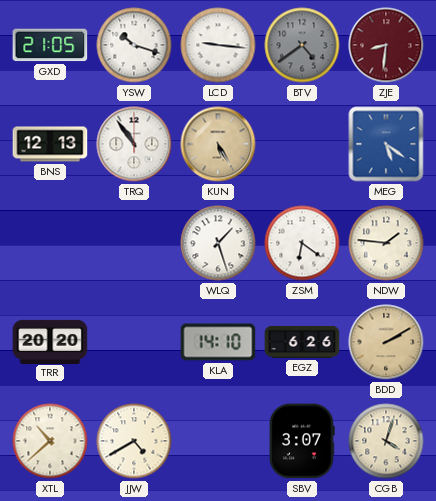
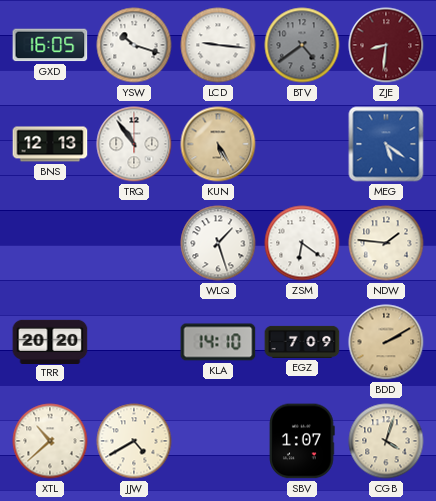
GXD: 21:05 -> 16:05
EGZ: 6:26 -> 7:09
SBV: 3:07 -> 1:07
